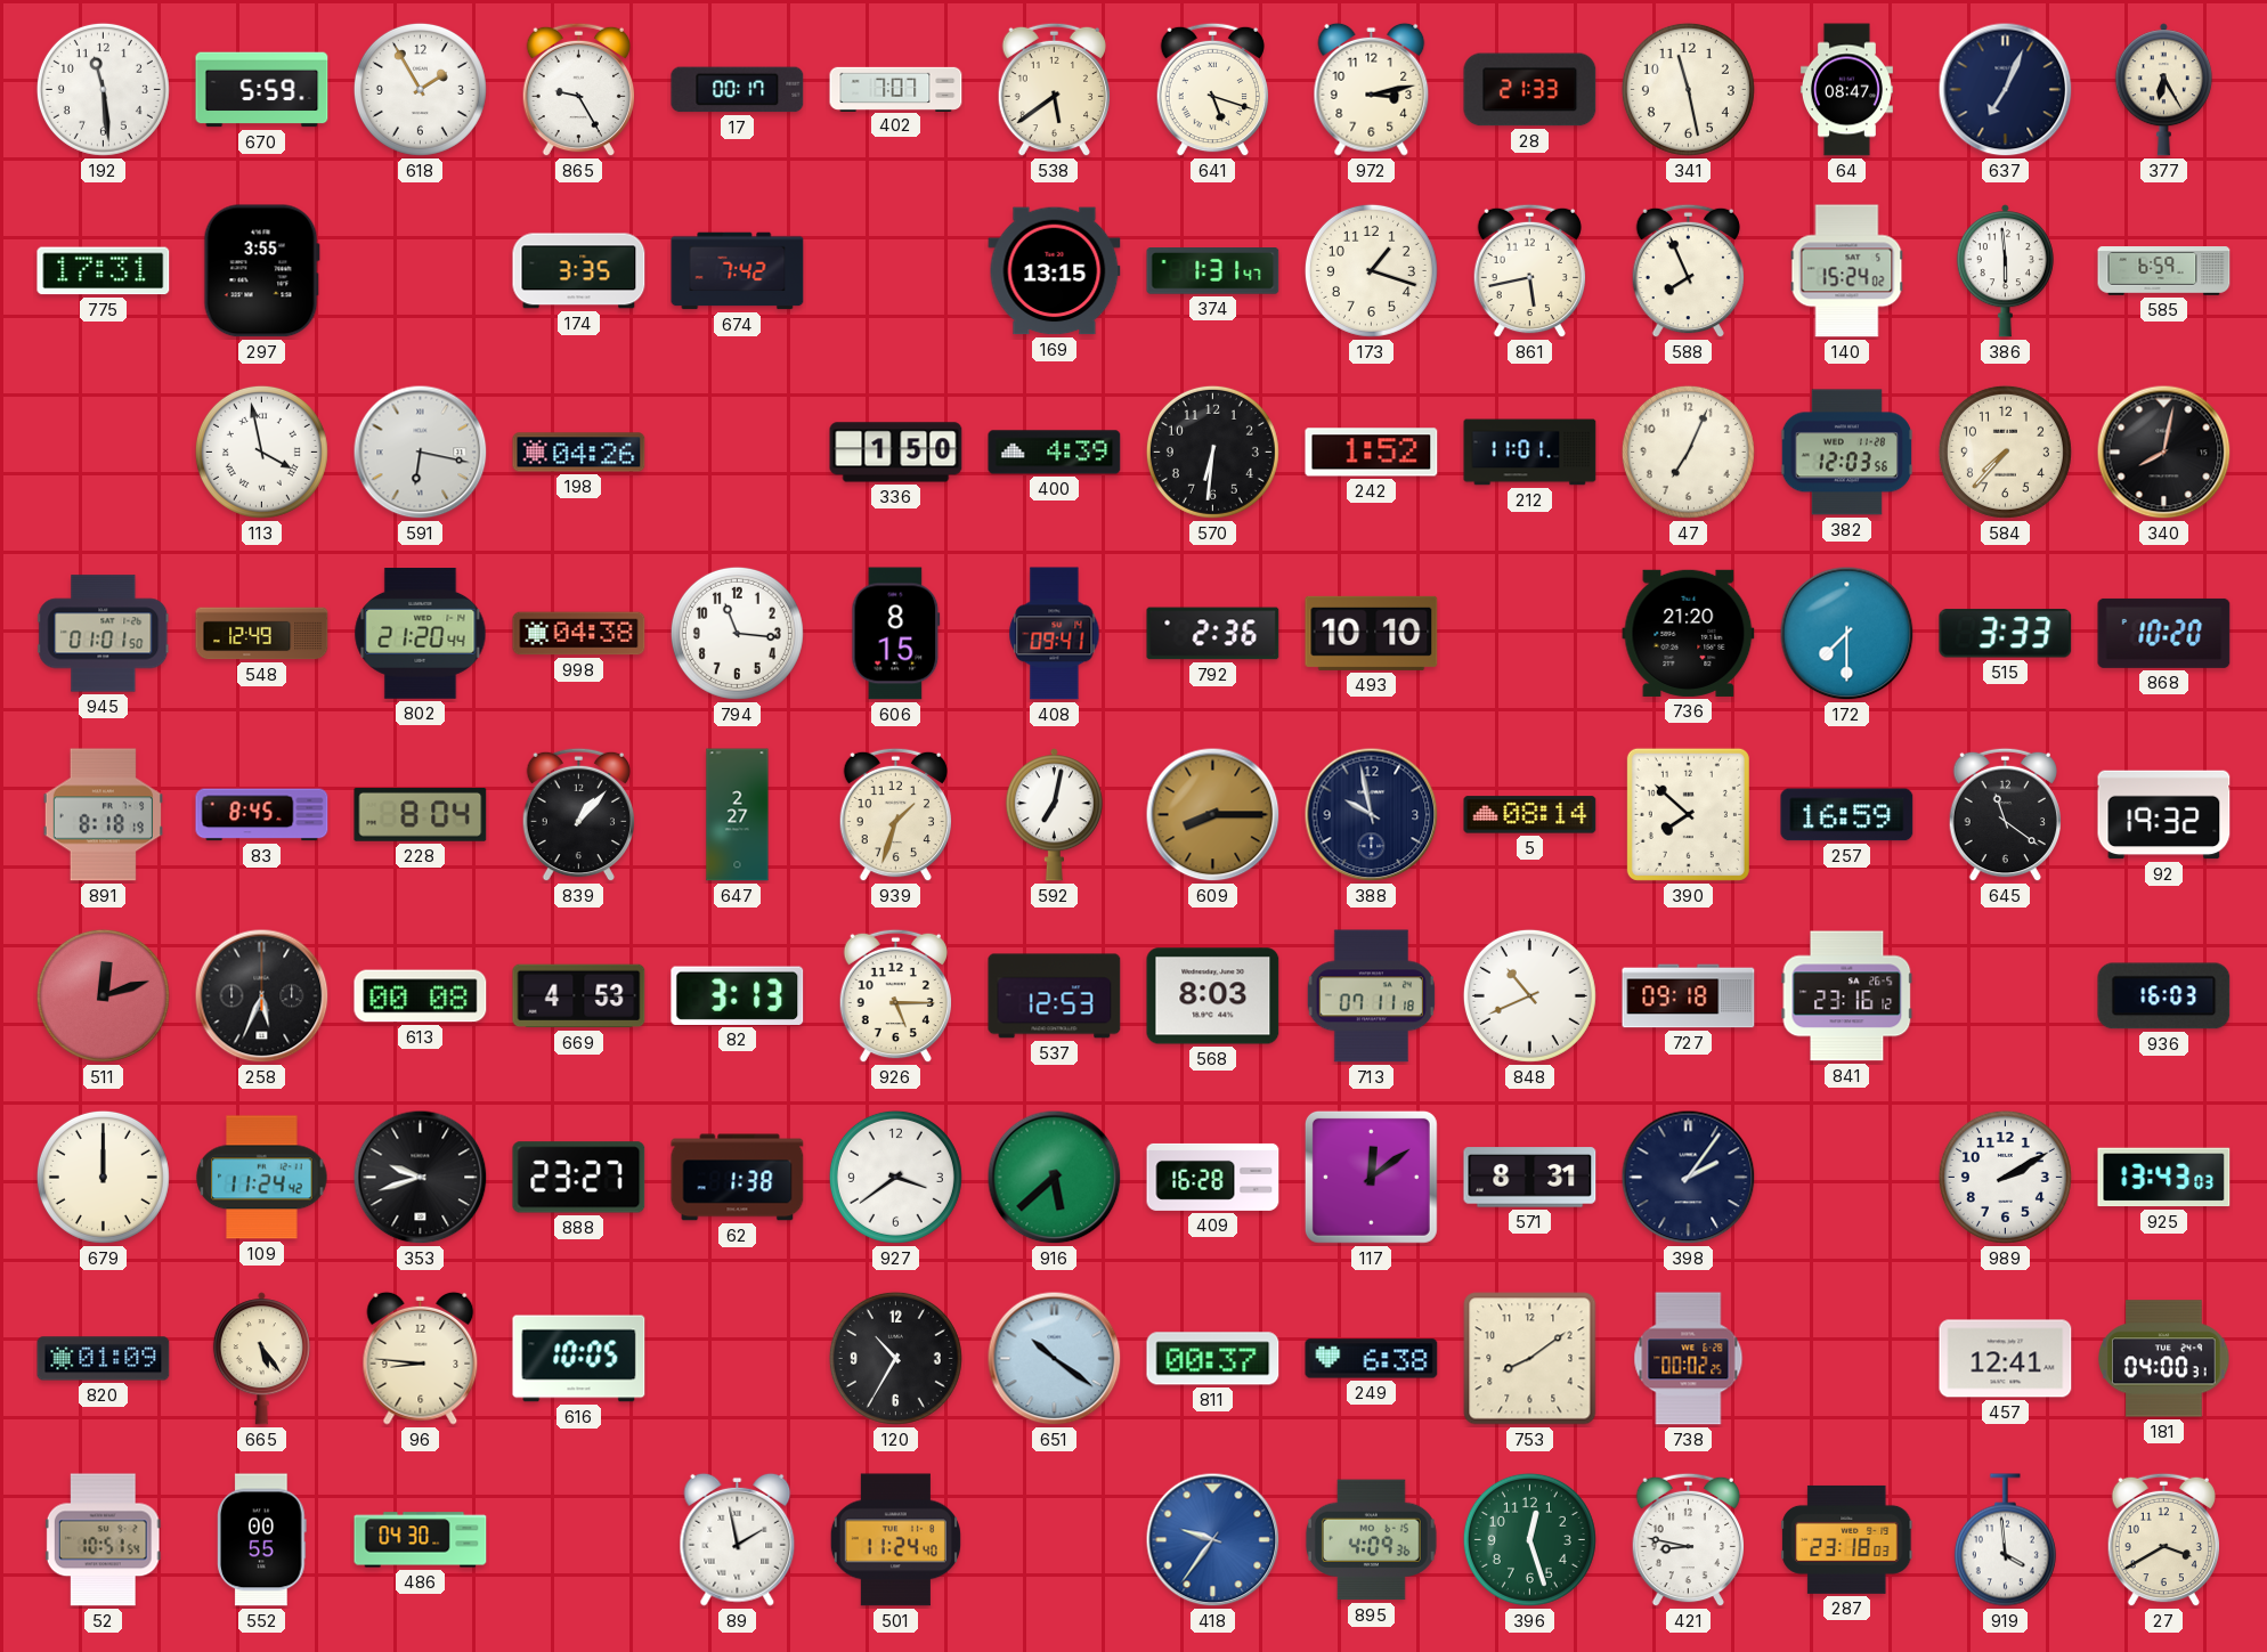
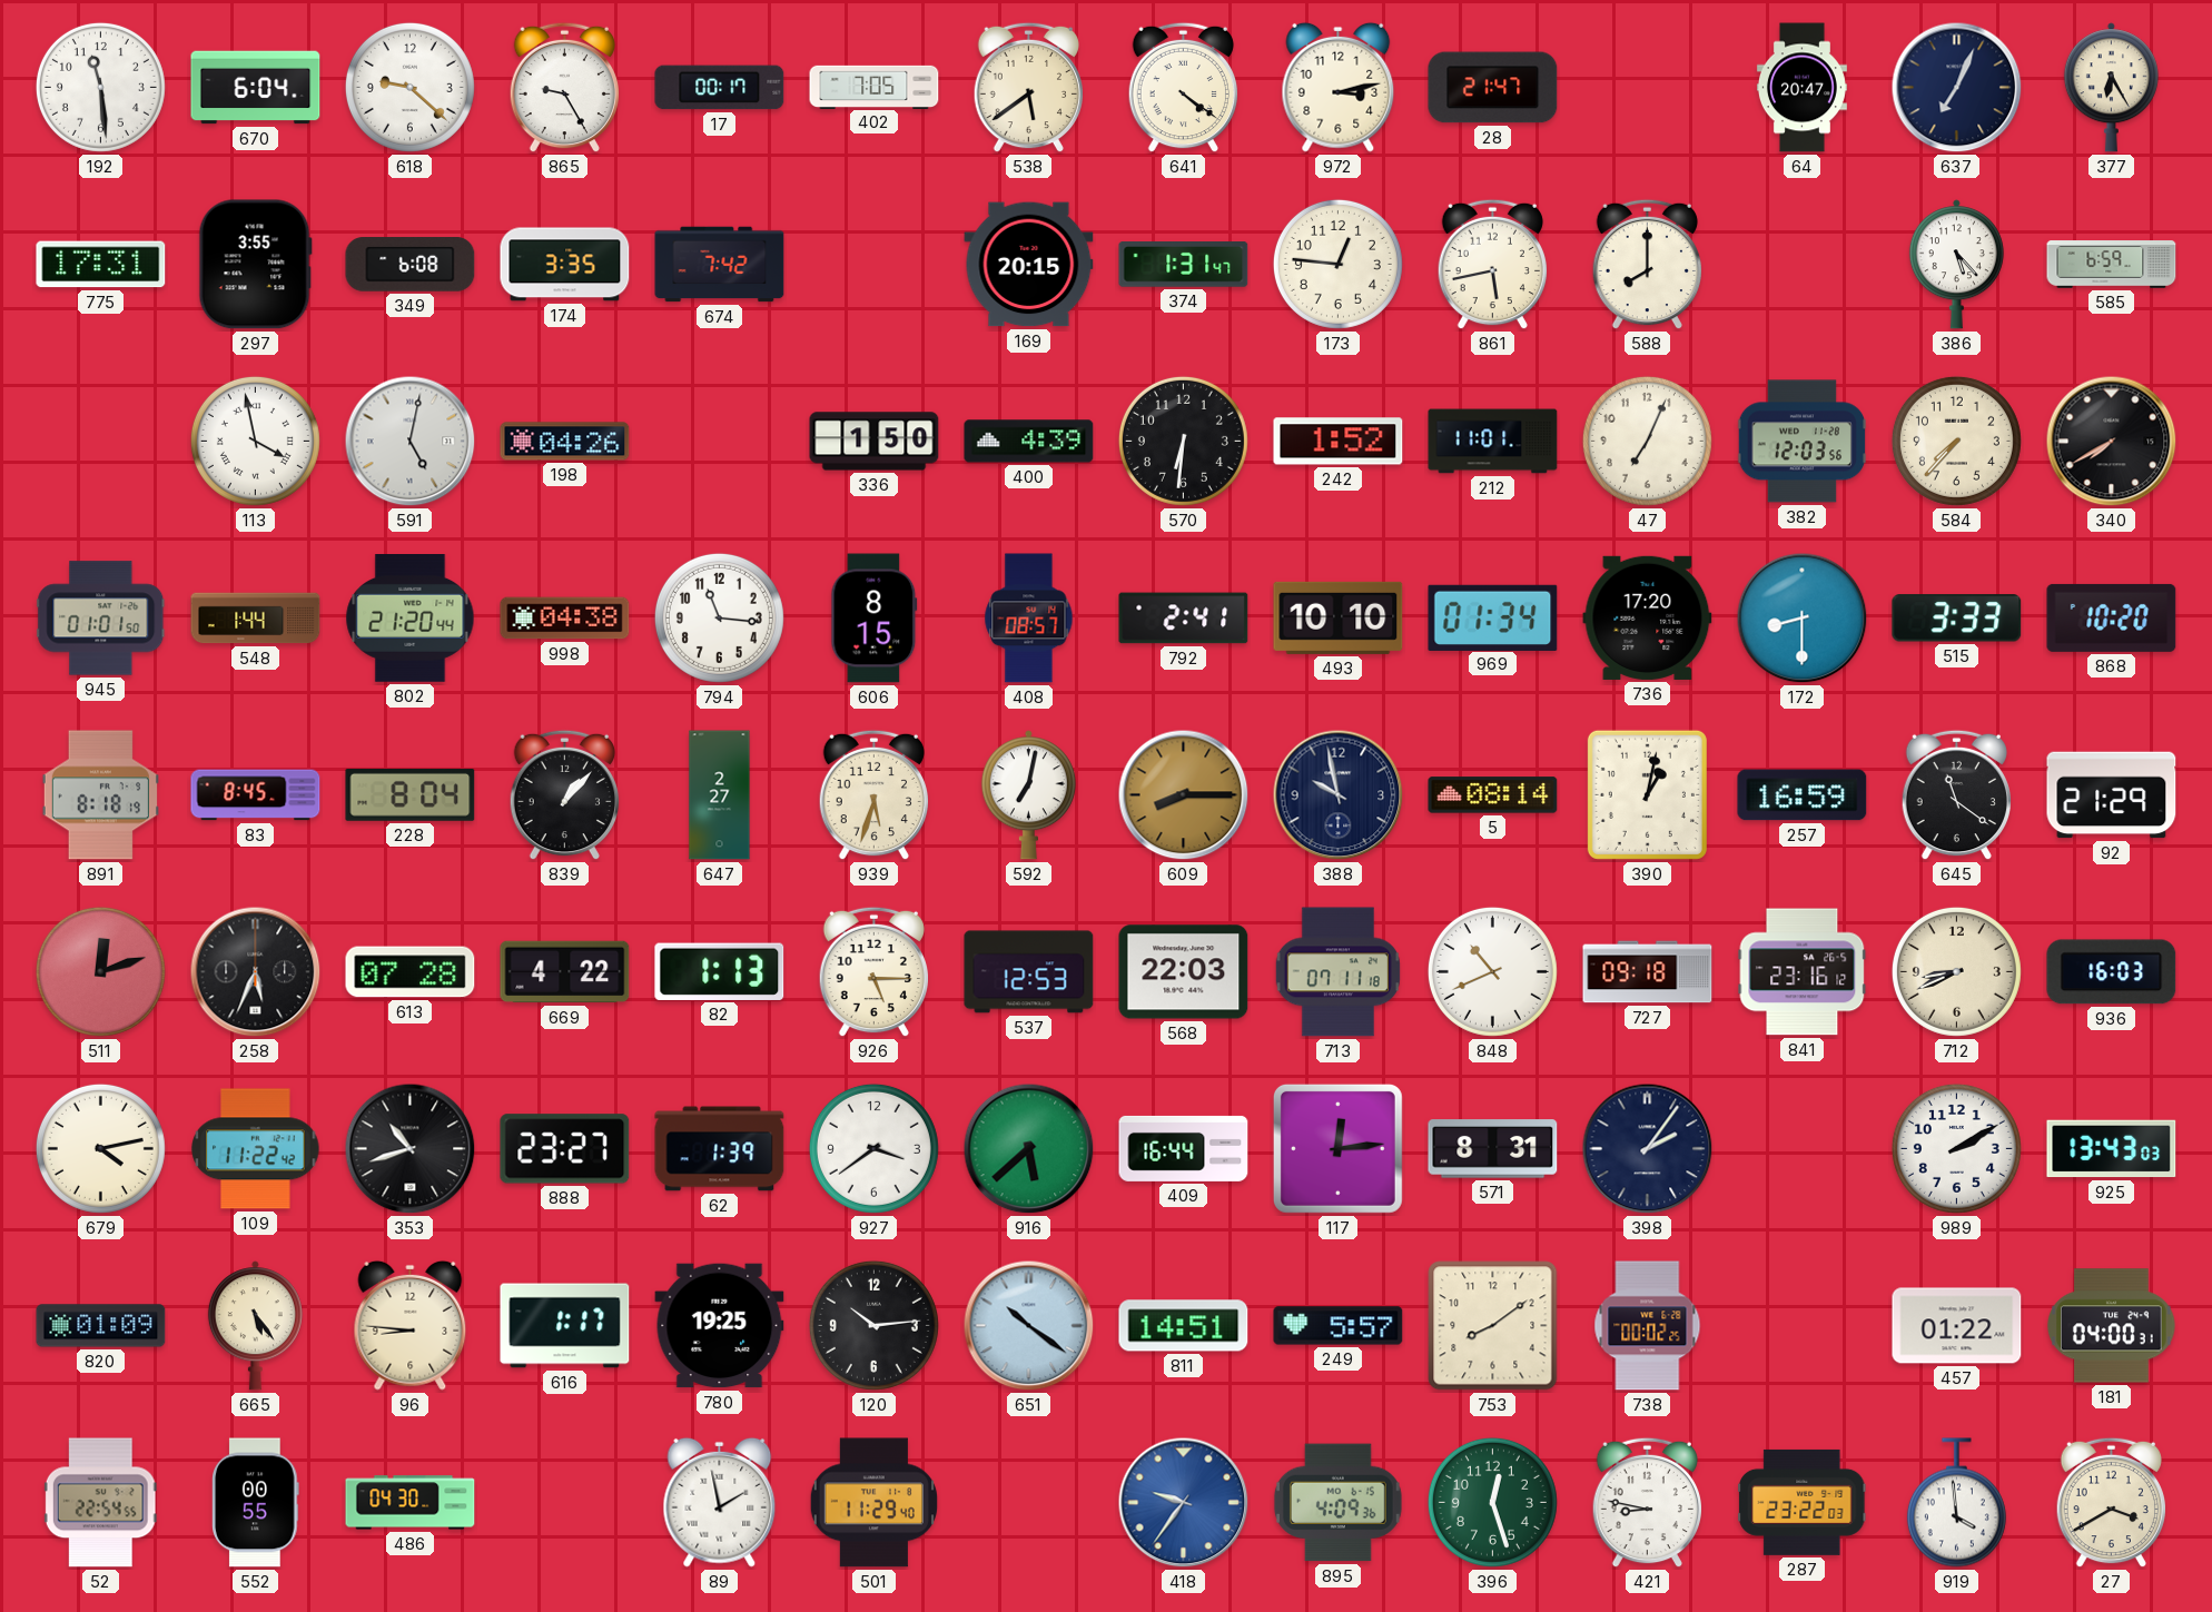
670: 5:59 -> 6:04
618: 1:55 -> 9:22
402: 7:07 -> 7:05
641: 5:18 -> 4:21
28: 21:33 -> 21:47
341: 11:28 -> none
64: 08:47 -> 20:47
349: none -> 6:08
169: 13:15 -> 20:15
173: 1:18 -> 12:46
588: 7:56 -> 8:00
140: 15:24 -> none
386: 5:59 -> 5:23
591: 6:17 -> 5:02
340: 8:02 -> 7:40
548: 12:49 -> 1:44
408: 09:41 -> 08:57
792: 2:36 -> 2:41
969: none -> 01:34
736: 21:20 -> 17:20
172: 7:30 -> 8:30
939: 1:33 -> 5:33
390: 7:52 -> 1:02
92: 19:32 -> 21:29
613: 00:08 -> 07:28
669: 4:53 -> 4:22
82: 3:13 -> 1:13
568: 8:03 -> 22:03
712: none -> 8:41
679: 12:00 -> 4:13
109: 11:24 -> 11:22
353: 9:42 -> 10:42
62: 1:38 -> 1:39
409: 16:28 -> 16:44
117: 12:09 -> 12:14
616: 10:05 -> 1:17
780: none -> 19:25
120: 10:35 -> 10:14
811: 00:37 -> 14:51
249: 6:38 -> 5:57
457: 12:41 -> 01:22
52: 10:51 -> 22:54
501: 11:24 -> 11:29
287: 23:18 -> 23:22
